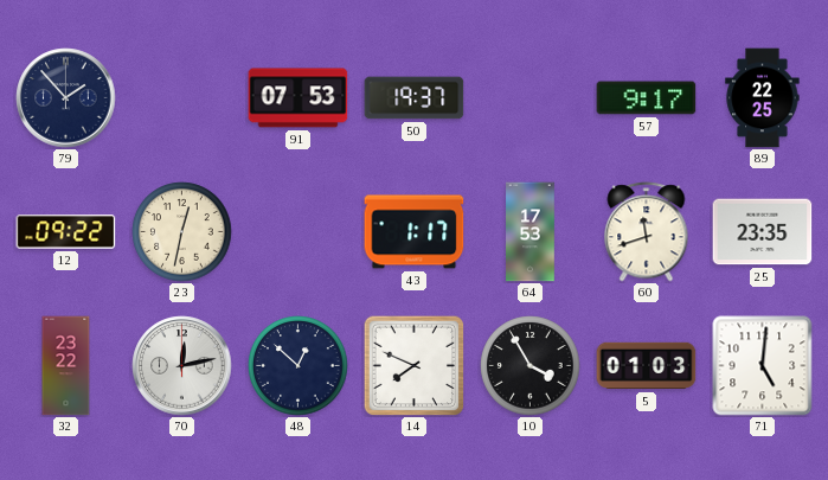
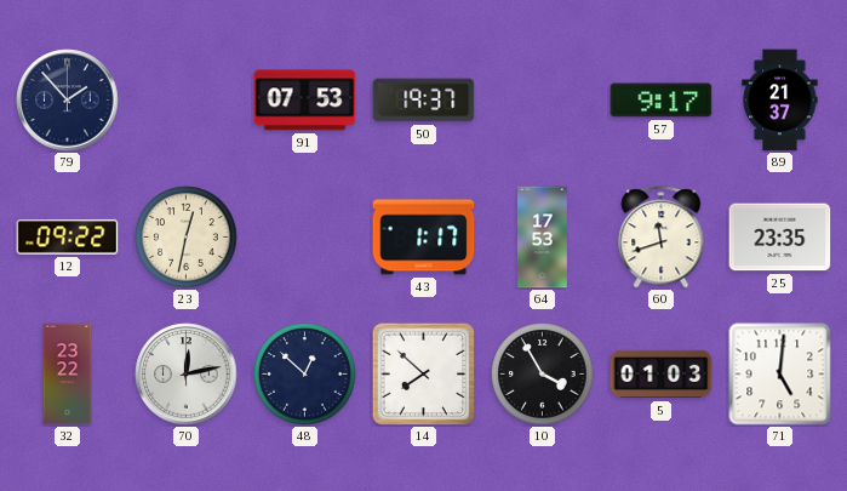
89: 22:25 -> 21:37
14: 7:49 -> 7:52
